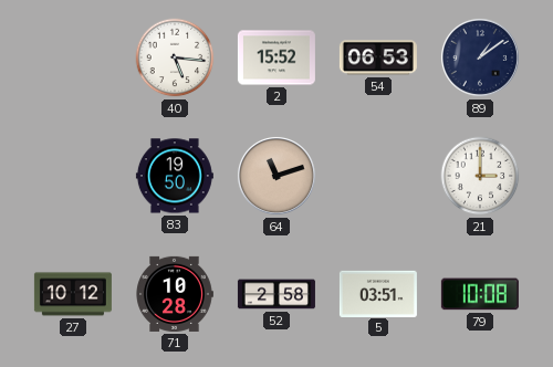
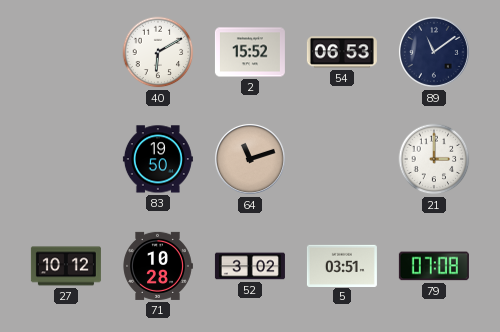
40: 5:16 -> 6:10
89: 1:09 -> 11:09
52: 2:58 -> 3:02
79: 10:08 -> 07:08
